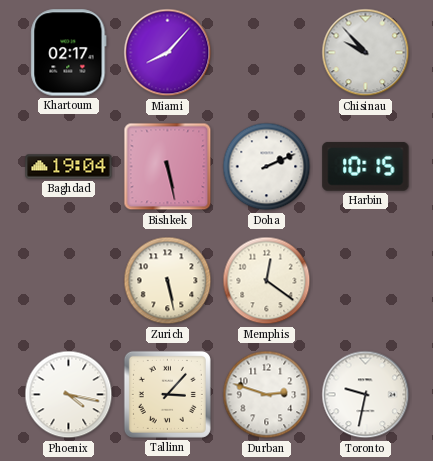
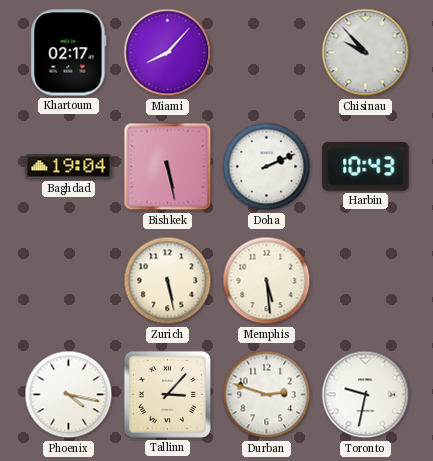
Harbin: 10:15 -> 10:43
Memphis: 12:21 -> 5:29
